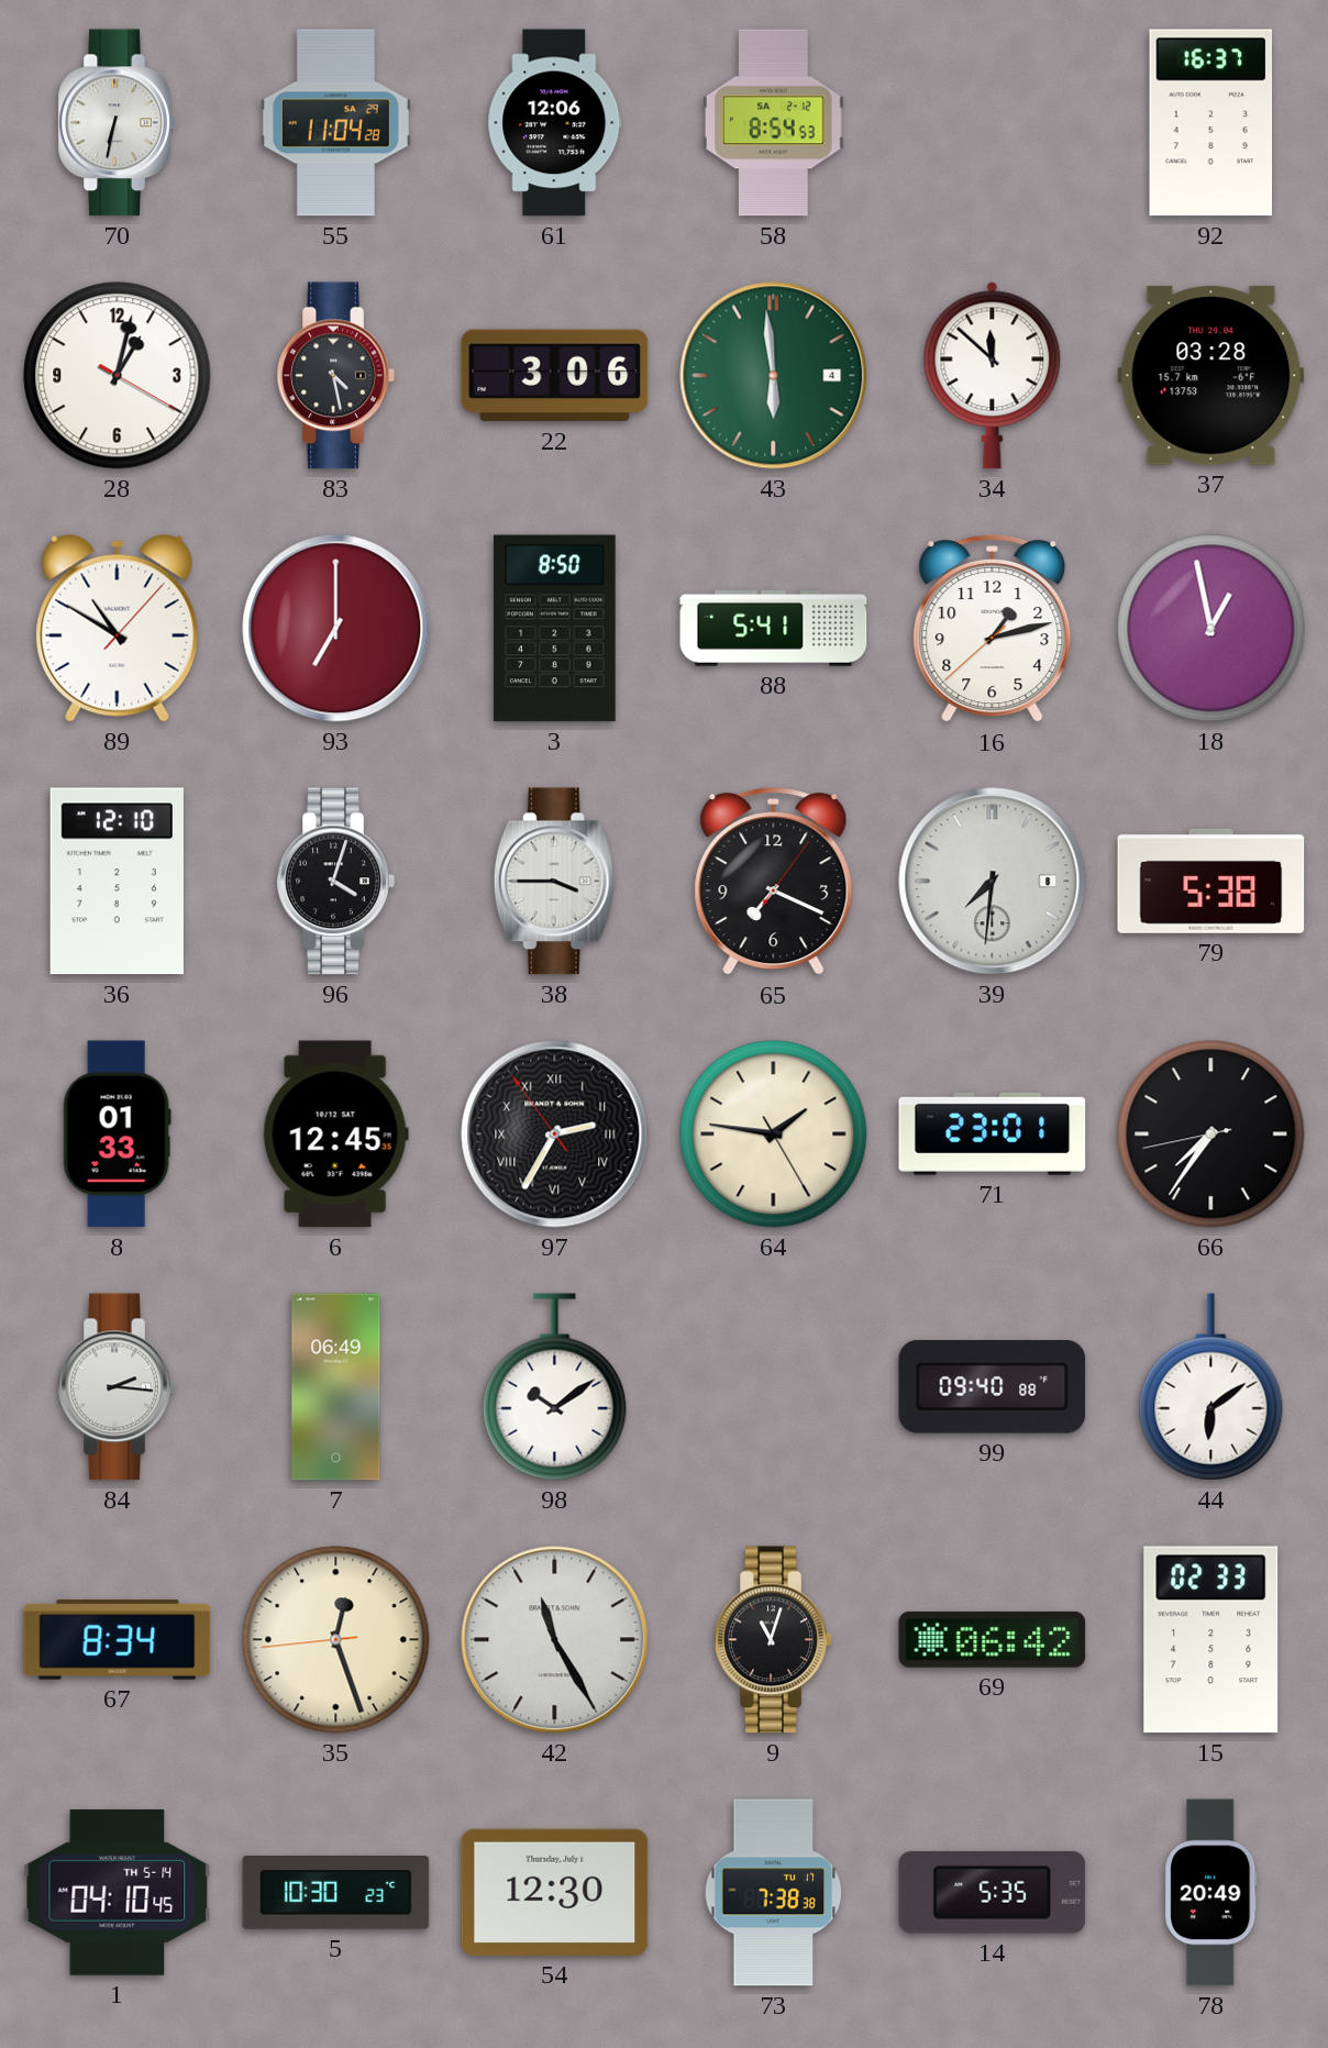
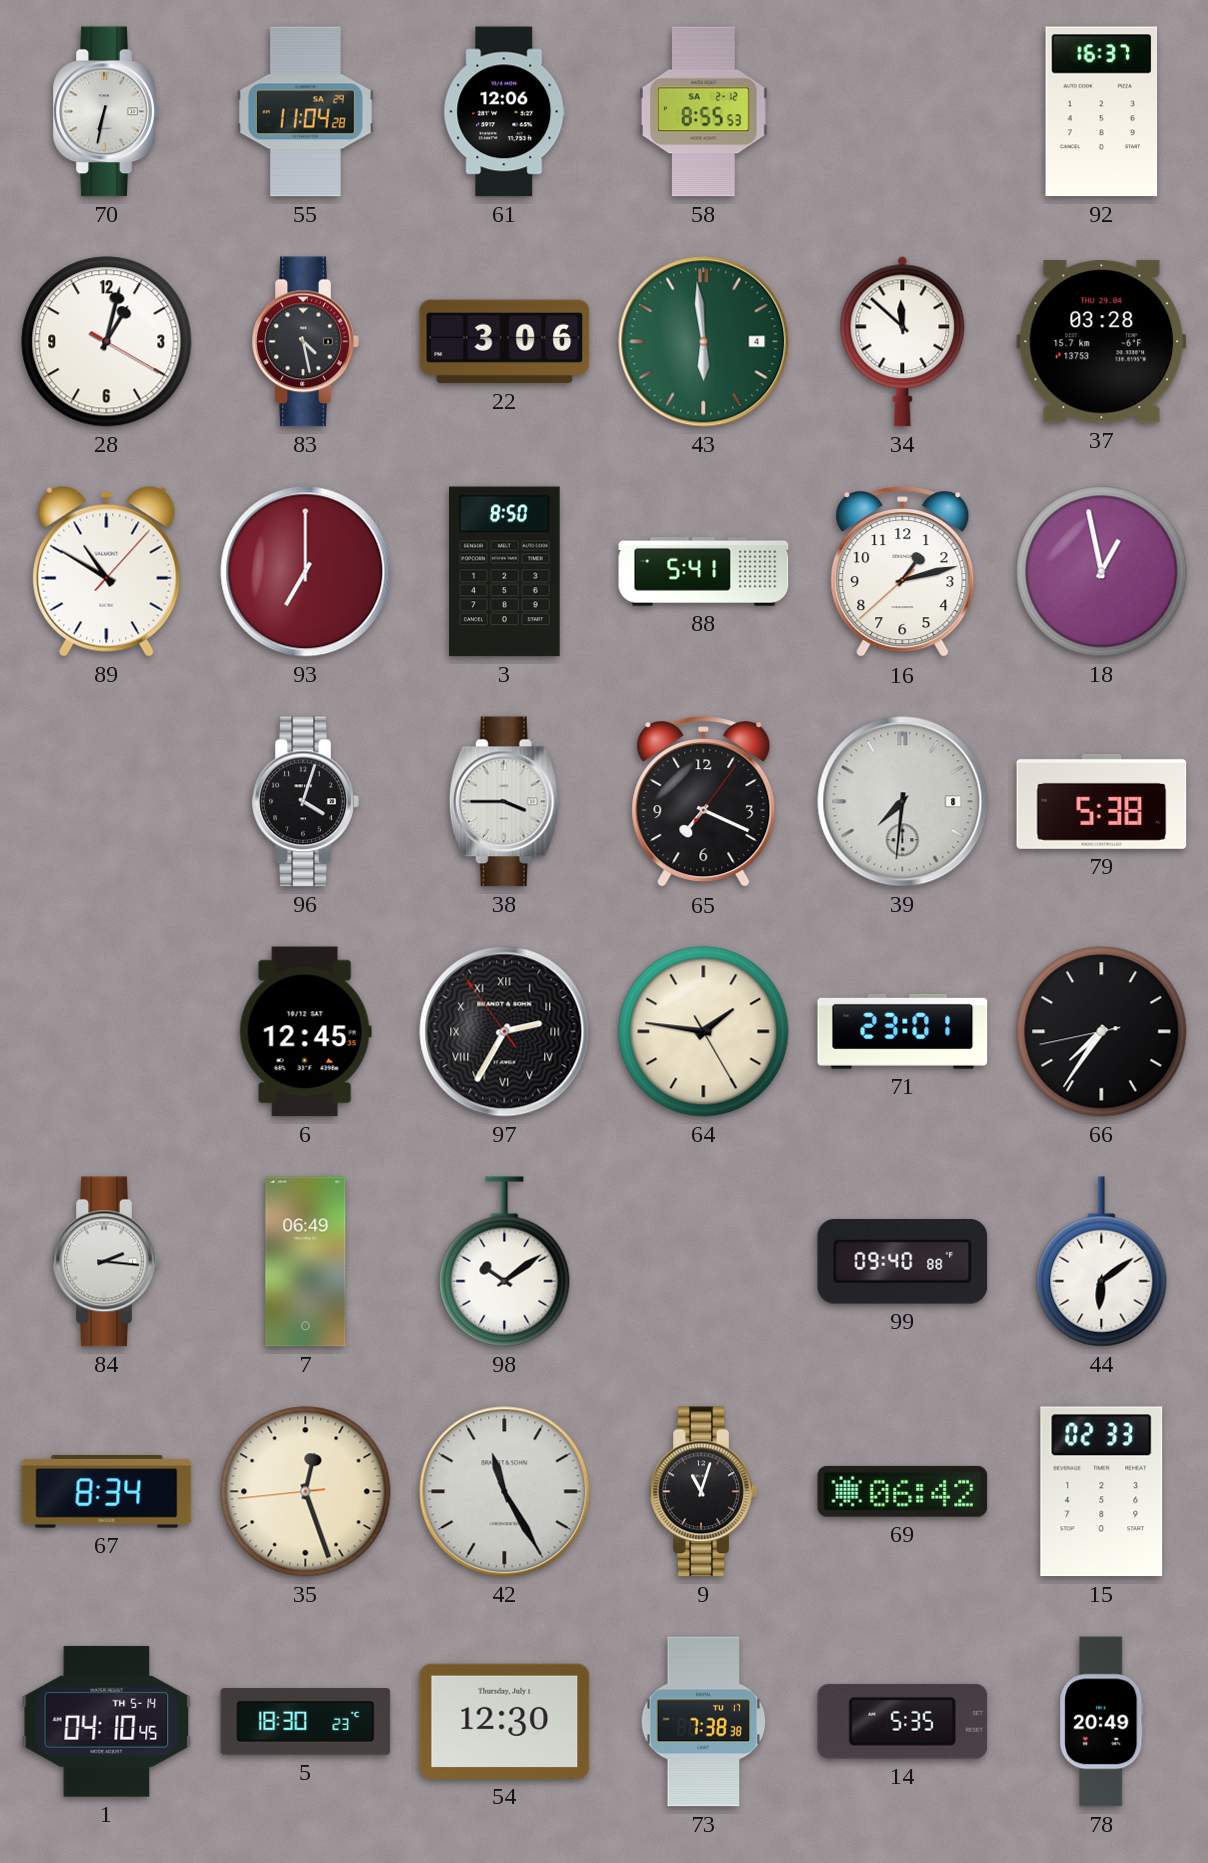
58: 8:54 -> 8:55
36: 12:10 -> none
8: 01:33 -> none
5: 10:30 -> 18:30
